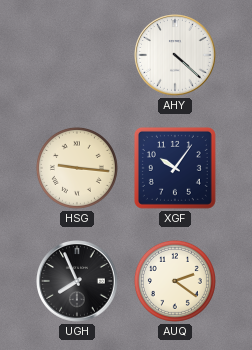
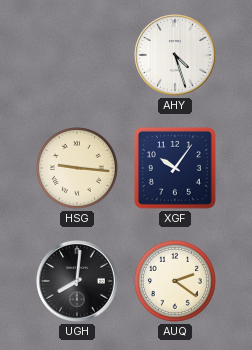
AHY: 4:22 -> 4:27
UGH: 7:56 -> 8:01
